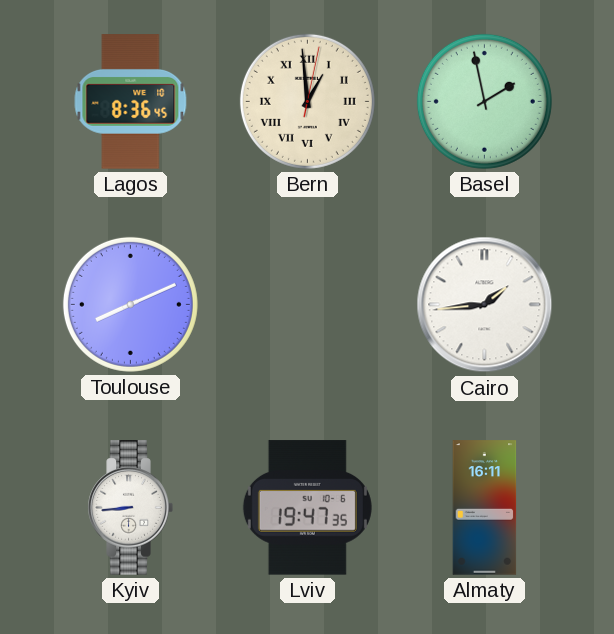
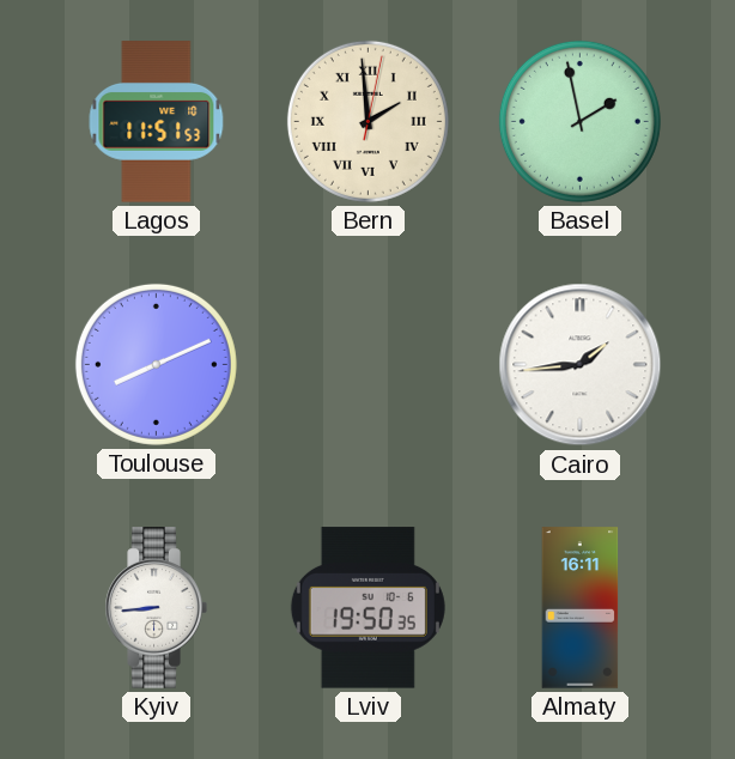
Lagos: 8:36 -> 11:51
Bern: 12:59 -> 1:59
Lviv: 19:47 -> 19:50
